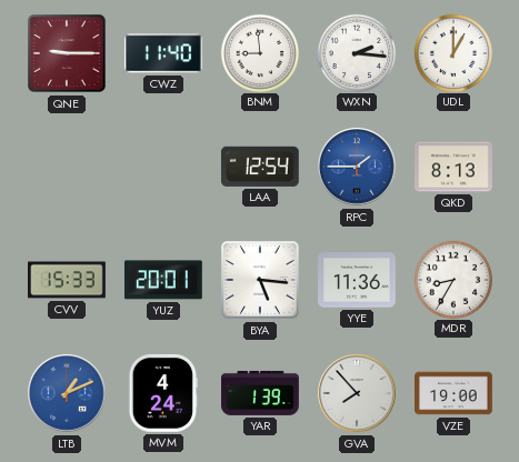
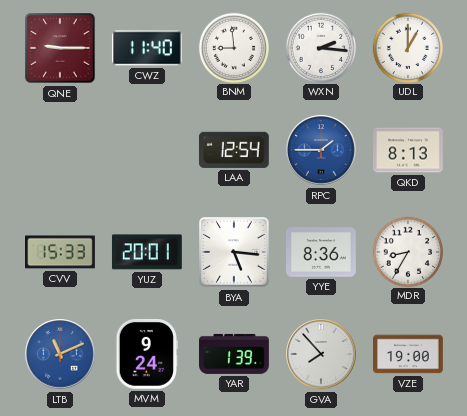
YYE: 11:36 -> 8:36
LTB: 1:11 -> 11:11
MVM: 4:24 -> 9:24
